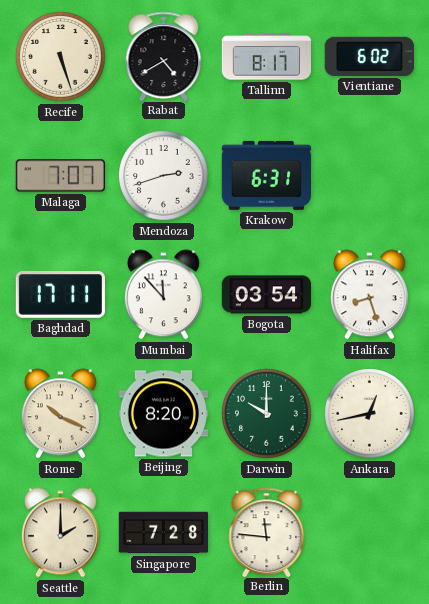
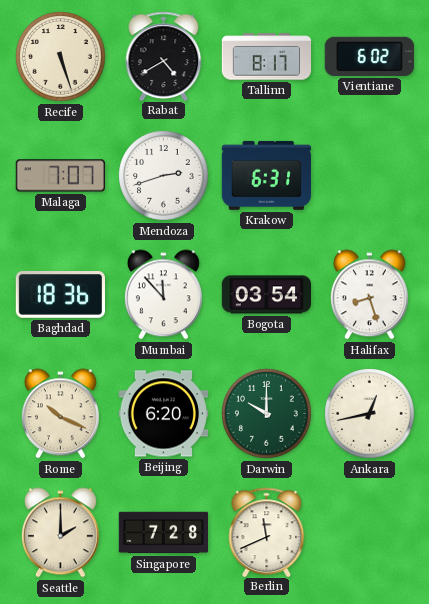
Baghdad: 17:11 -> 18:36
Beijing: 8:20 -> 6:20
Berlin: 11:46 -> 11:41
